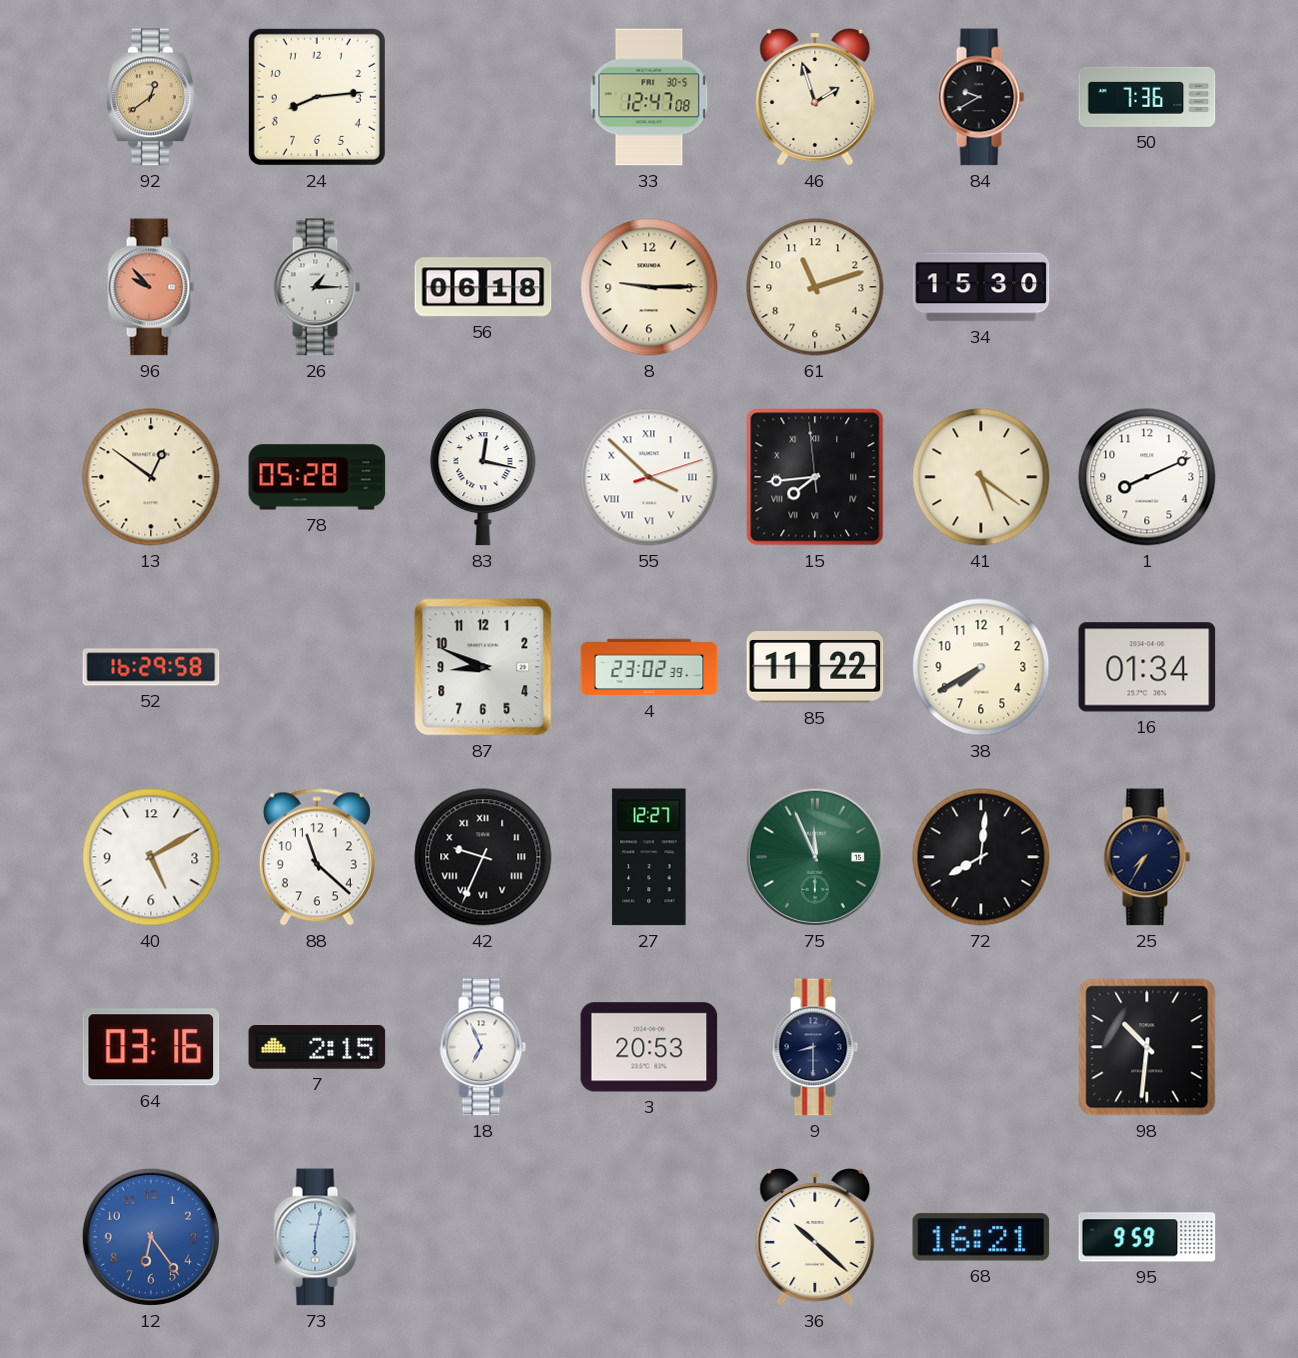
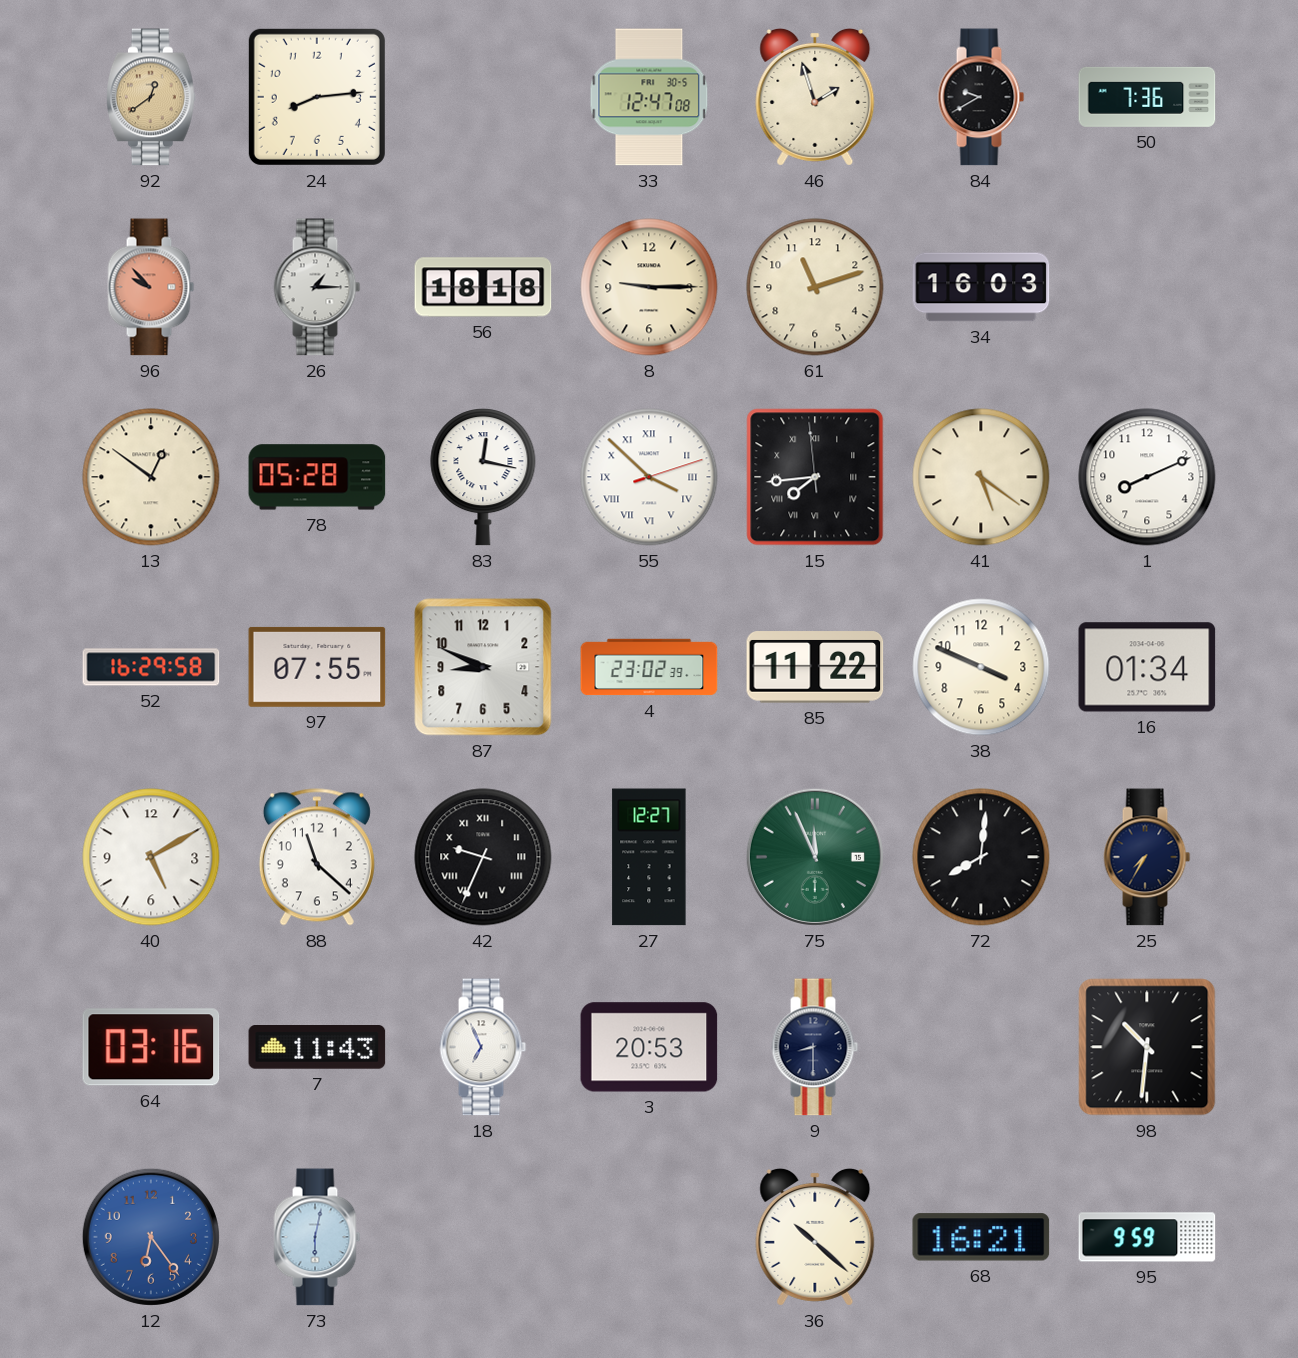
56: 06:18 -> 18:18
34: 15:30 -> 16:03
97: none -> 07:55
38: 7:40 -> 3:49
7: 2:15 -> 11:43
